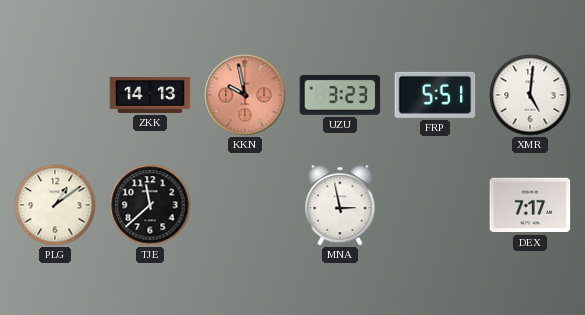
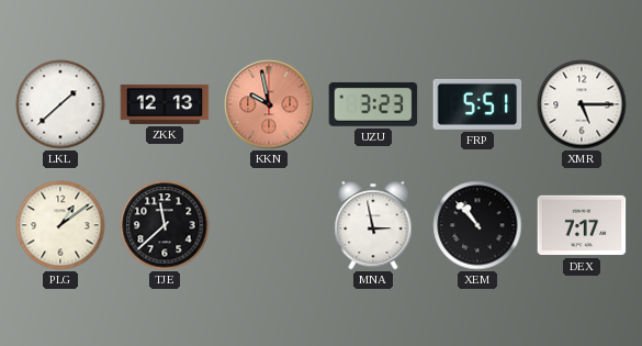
LKL: none -> 1:38
ZKK: 14:13 -> 12:13
XMR: 5:01 -> 5:15
XEM: none -> 10:53
